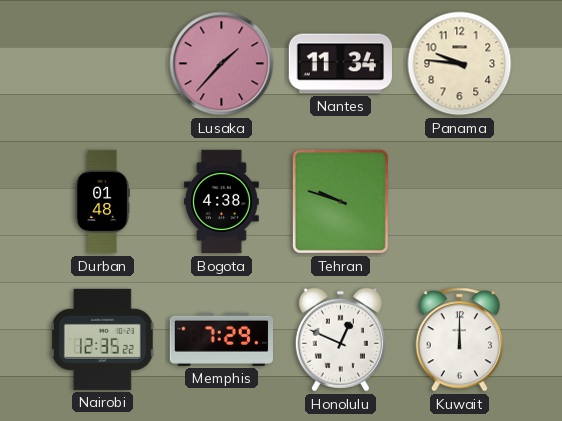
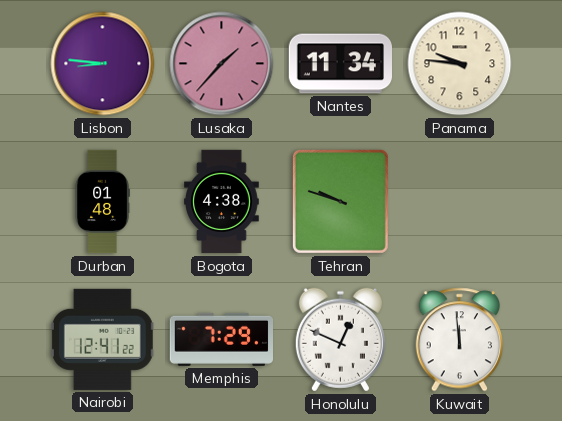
Lisbon: none -> 8:46
Nairobi: 12:35 -> 12:41
Kuwait: 12:00 -> 11:59
